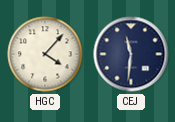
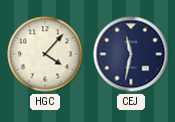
CEJ: 11:31 -> 11:32
